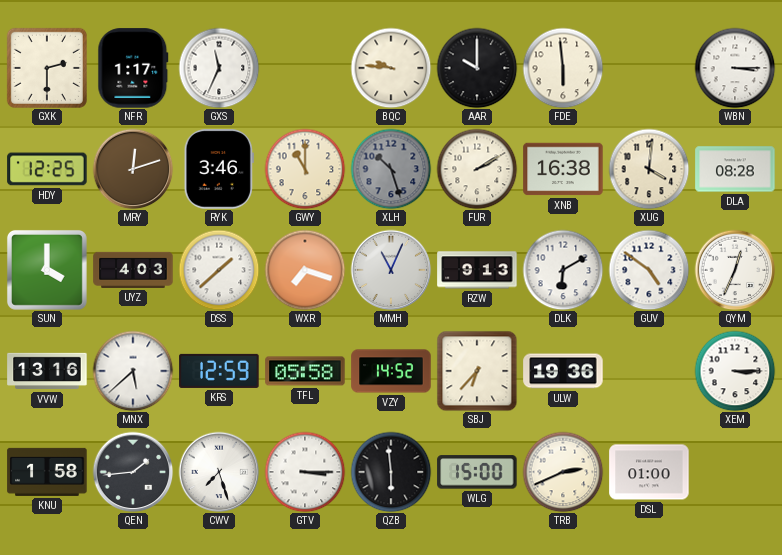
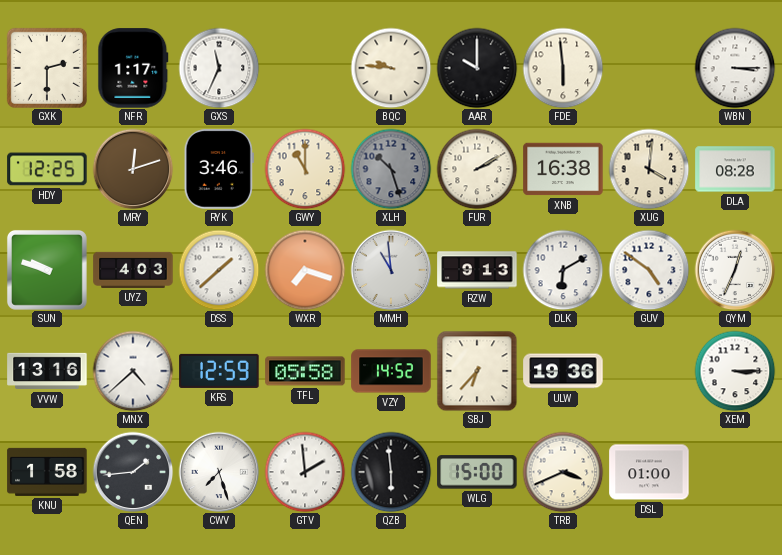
SUN: 4:00 -> 9:48
MMH: 11:04 -> 10:59
MNX: 5:38 -> 4:38
GTV: 3:15 -> 1:59
TRB: 2:41 -> 3:41
